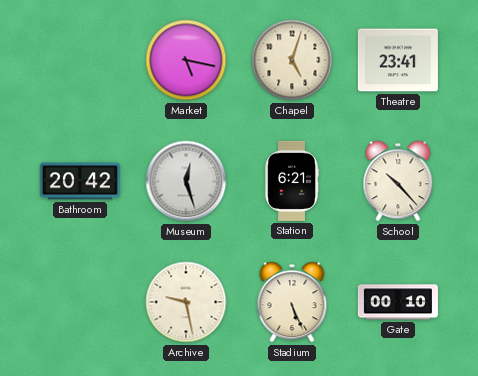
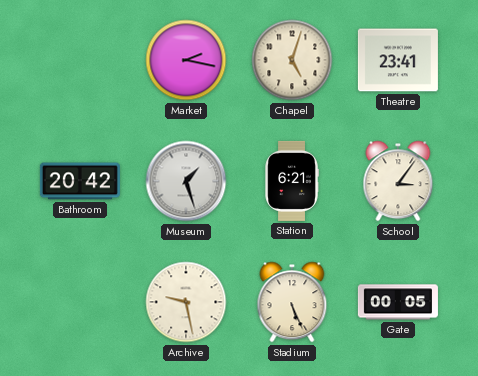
Market: 5:17 -> 2:17
Museum: 12:27 -> 1:27
School: 10:23 -> 3:06
Gate: 00:10 -> 00:05
